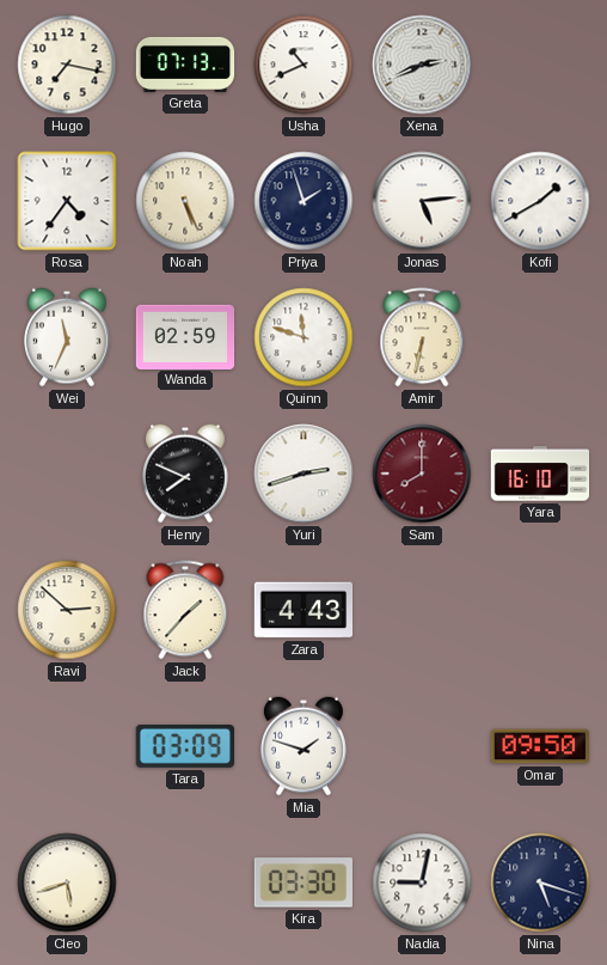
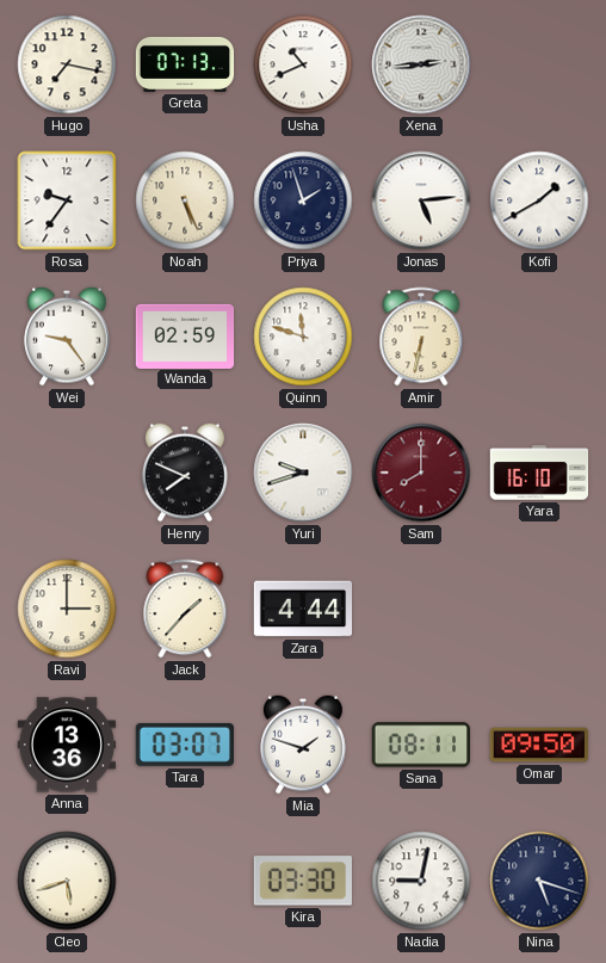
Xena: 2:41 -> 2:44
Rosa: 4:36 -> 9:36
Wei: 11:34 -> 9:24
Yuri: 2:42 -> 9:42
Ravi: 2:52 -> 3:00
Zara: 4:43 -> 4:44
Anna: none -> 13:36
Tara: 03:09 -> 03:07
Sana: none -> 08:11
